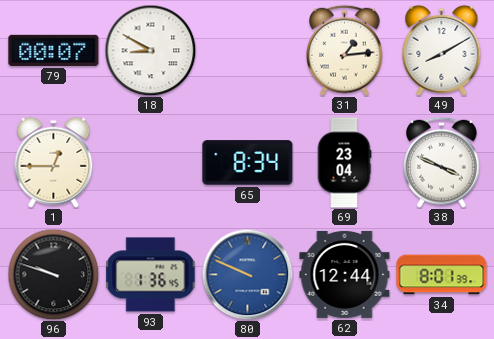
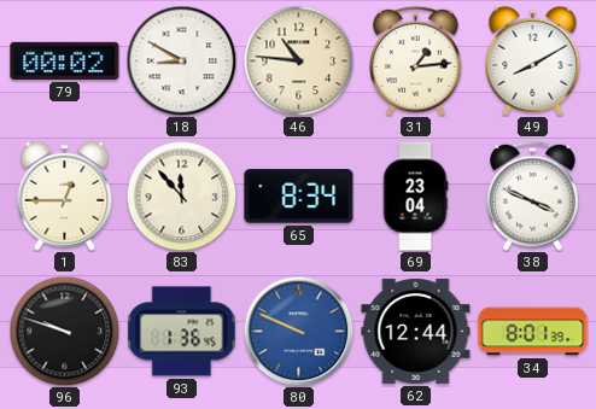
79: 00:07 -> 00:02
46: none -> 10:46
83: none -> 11:53
